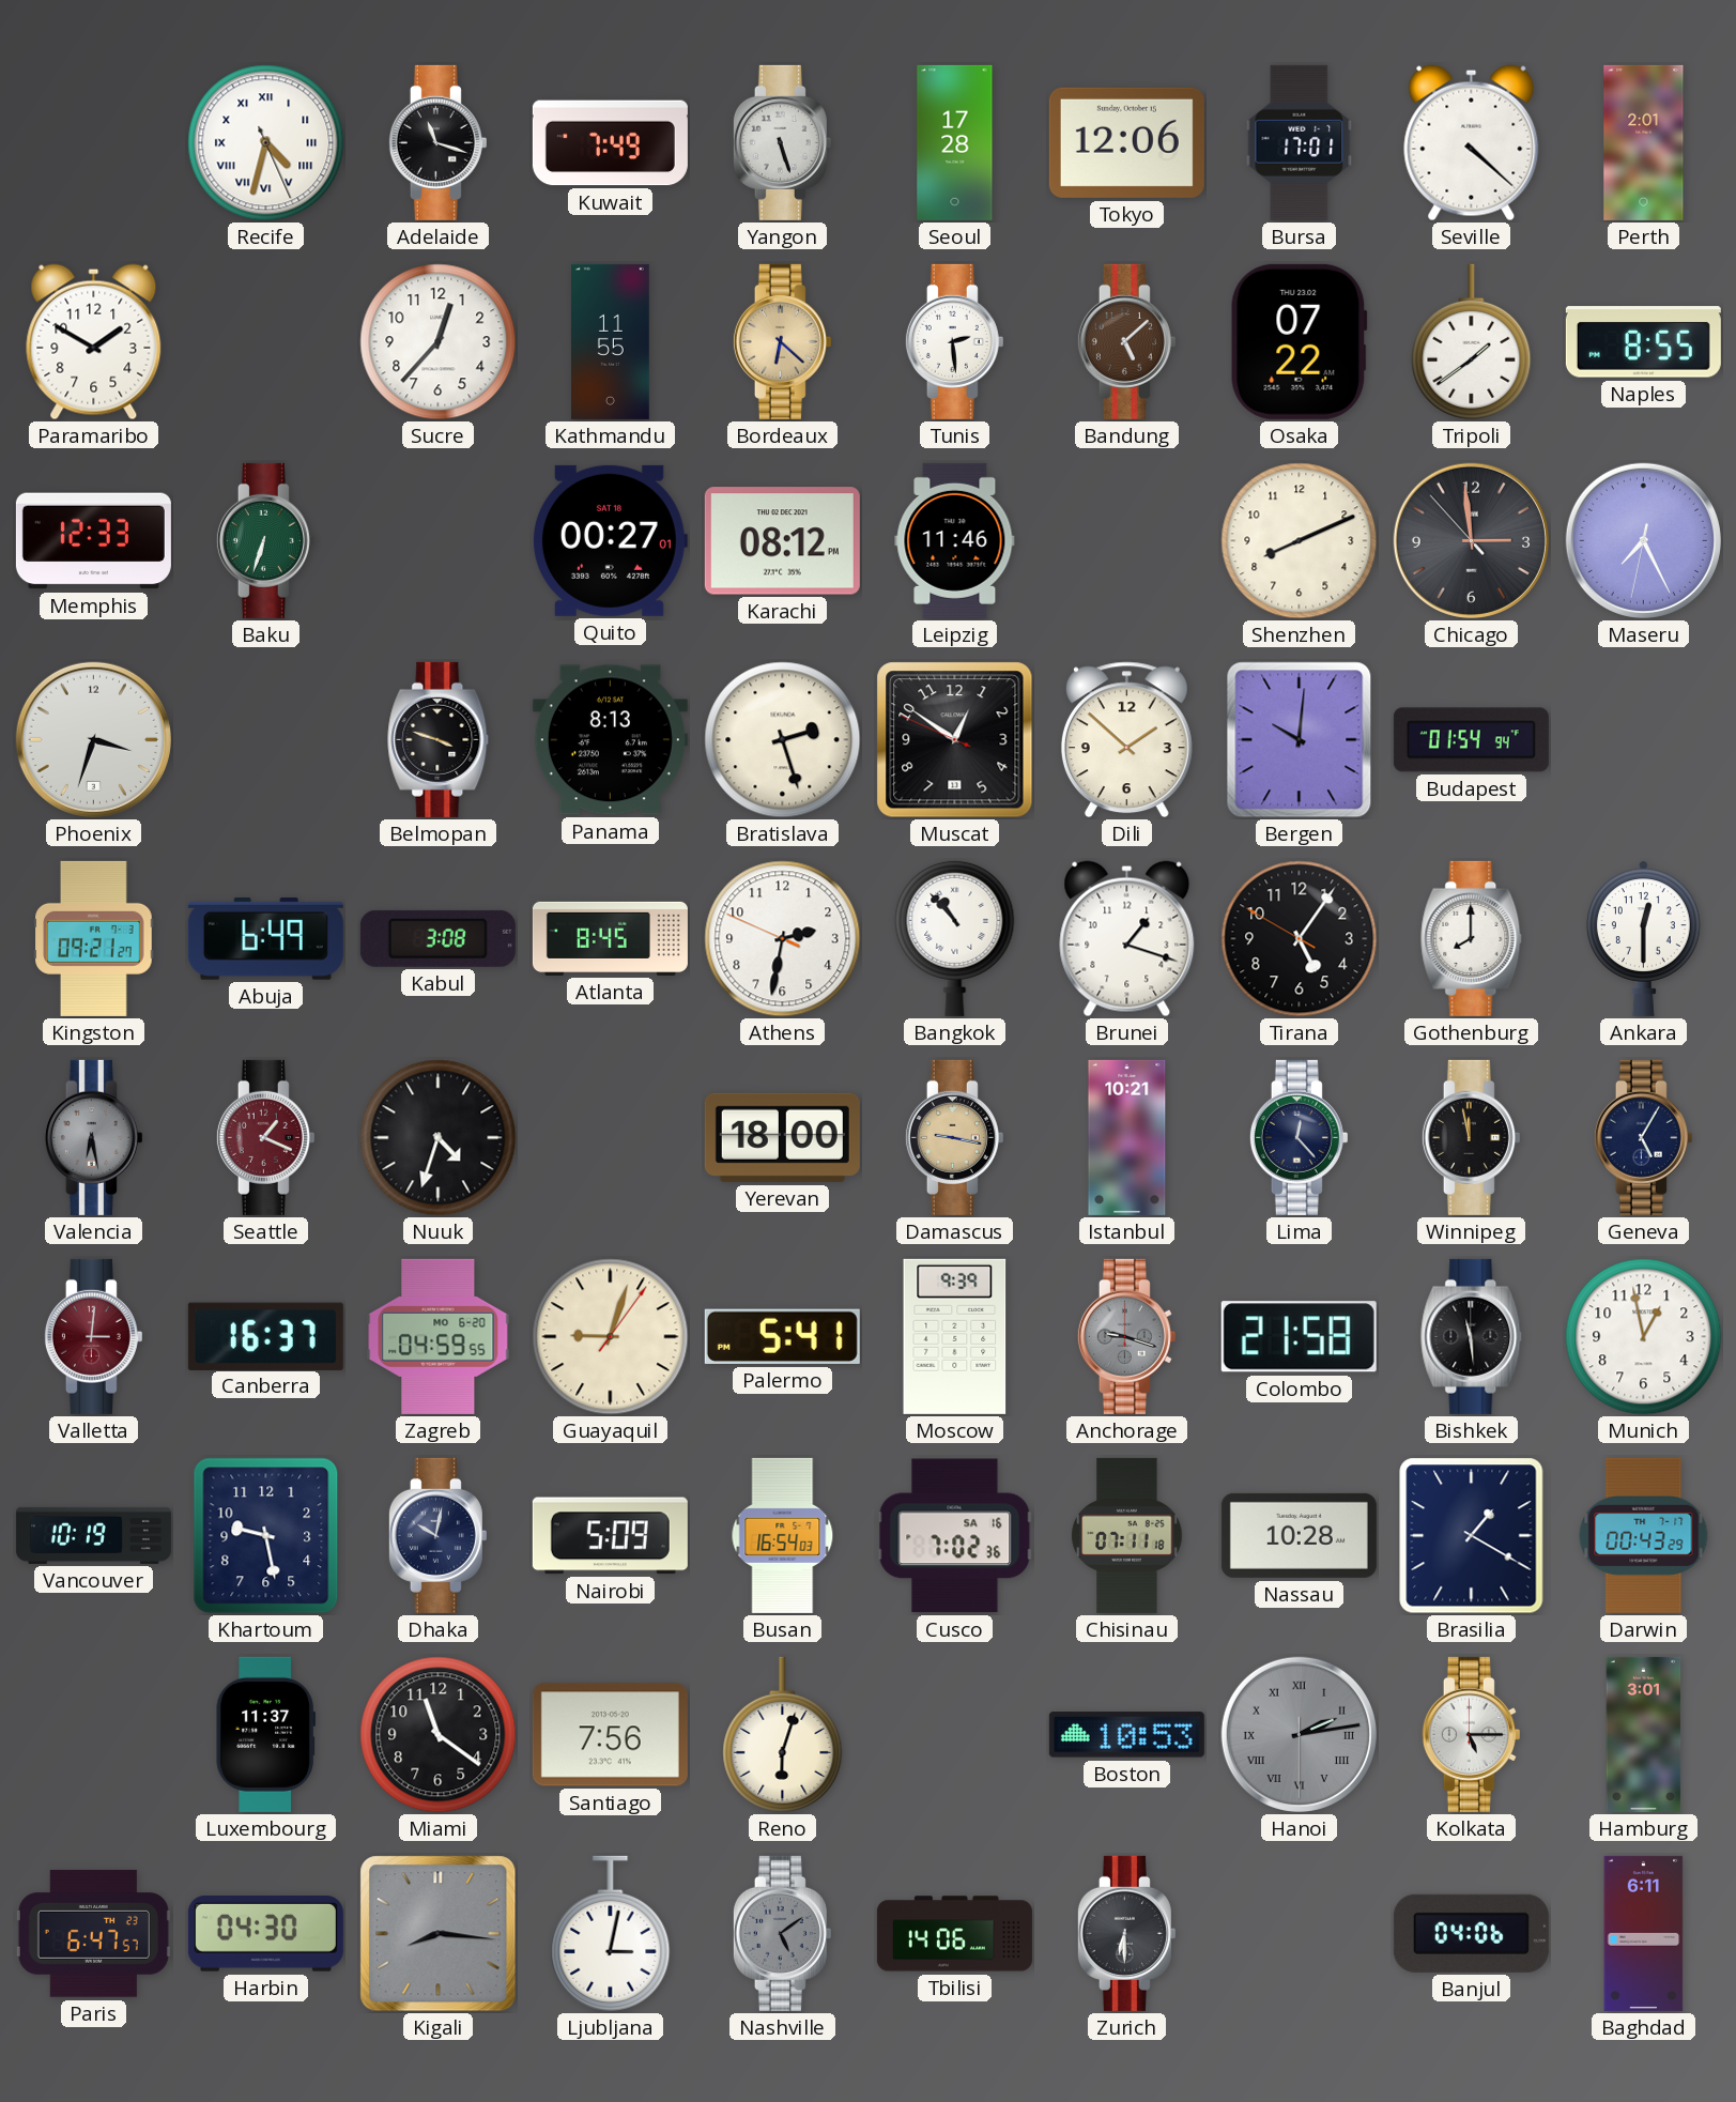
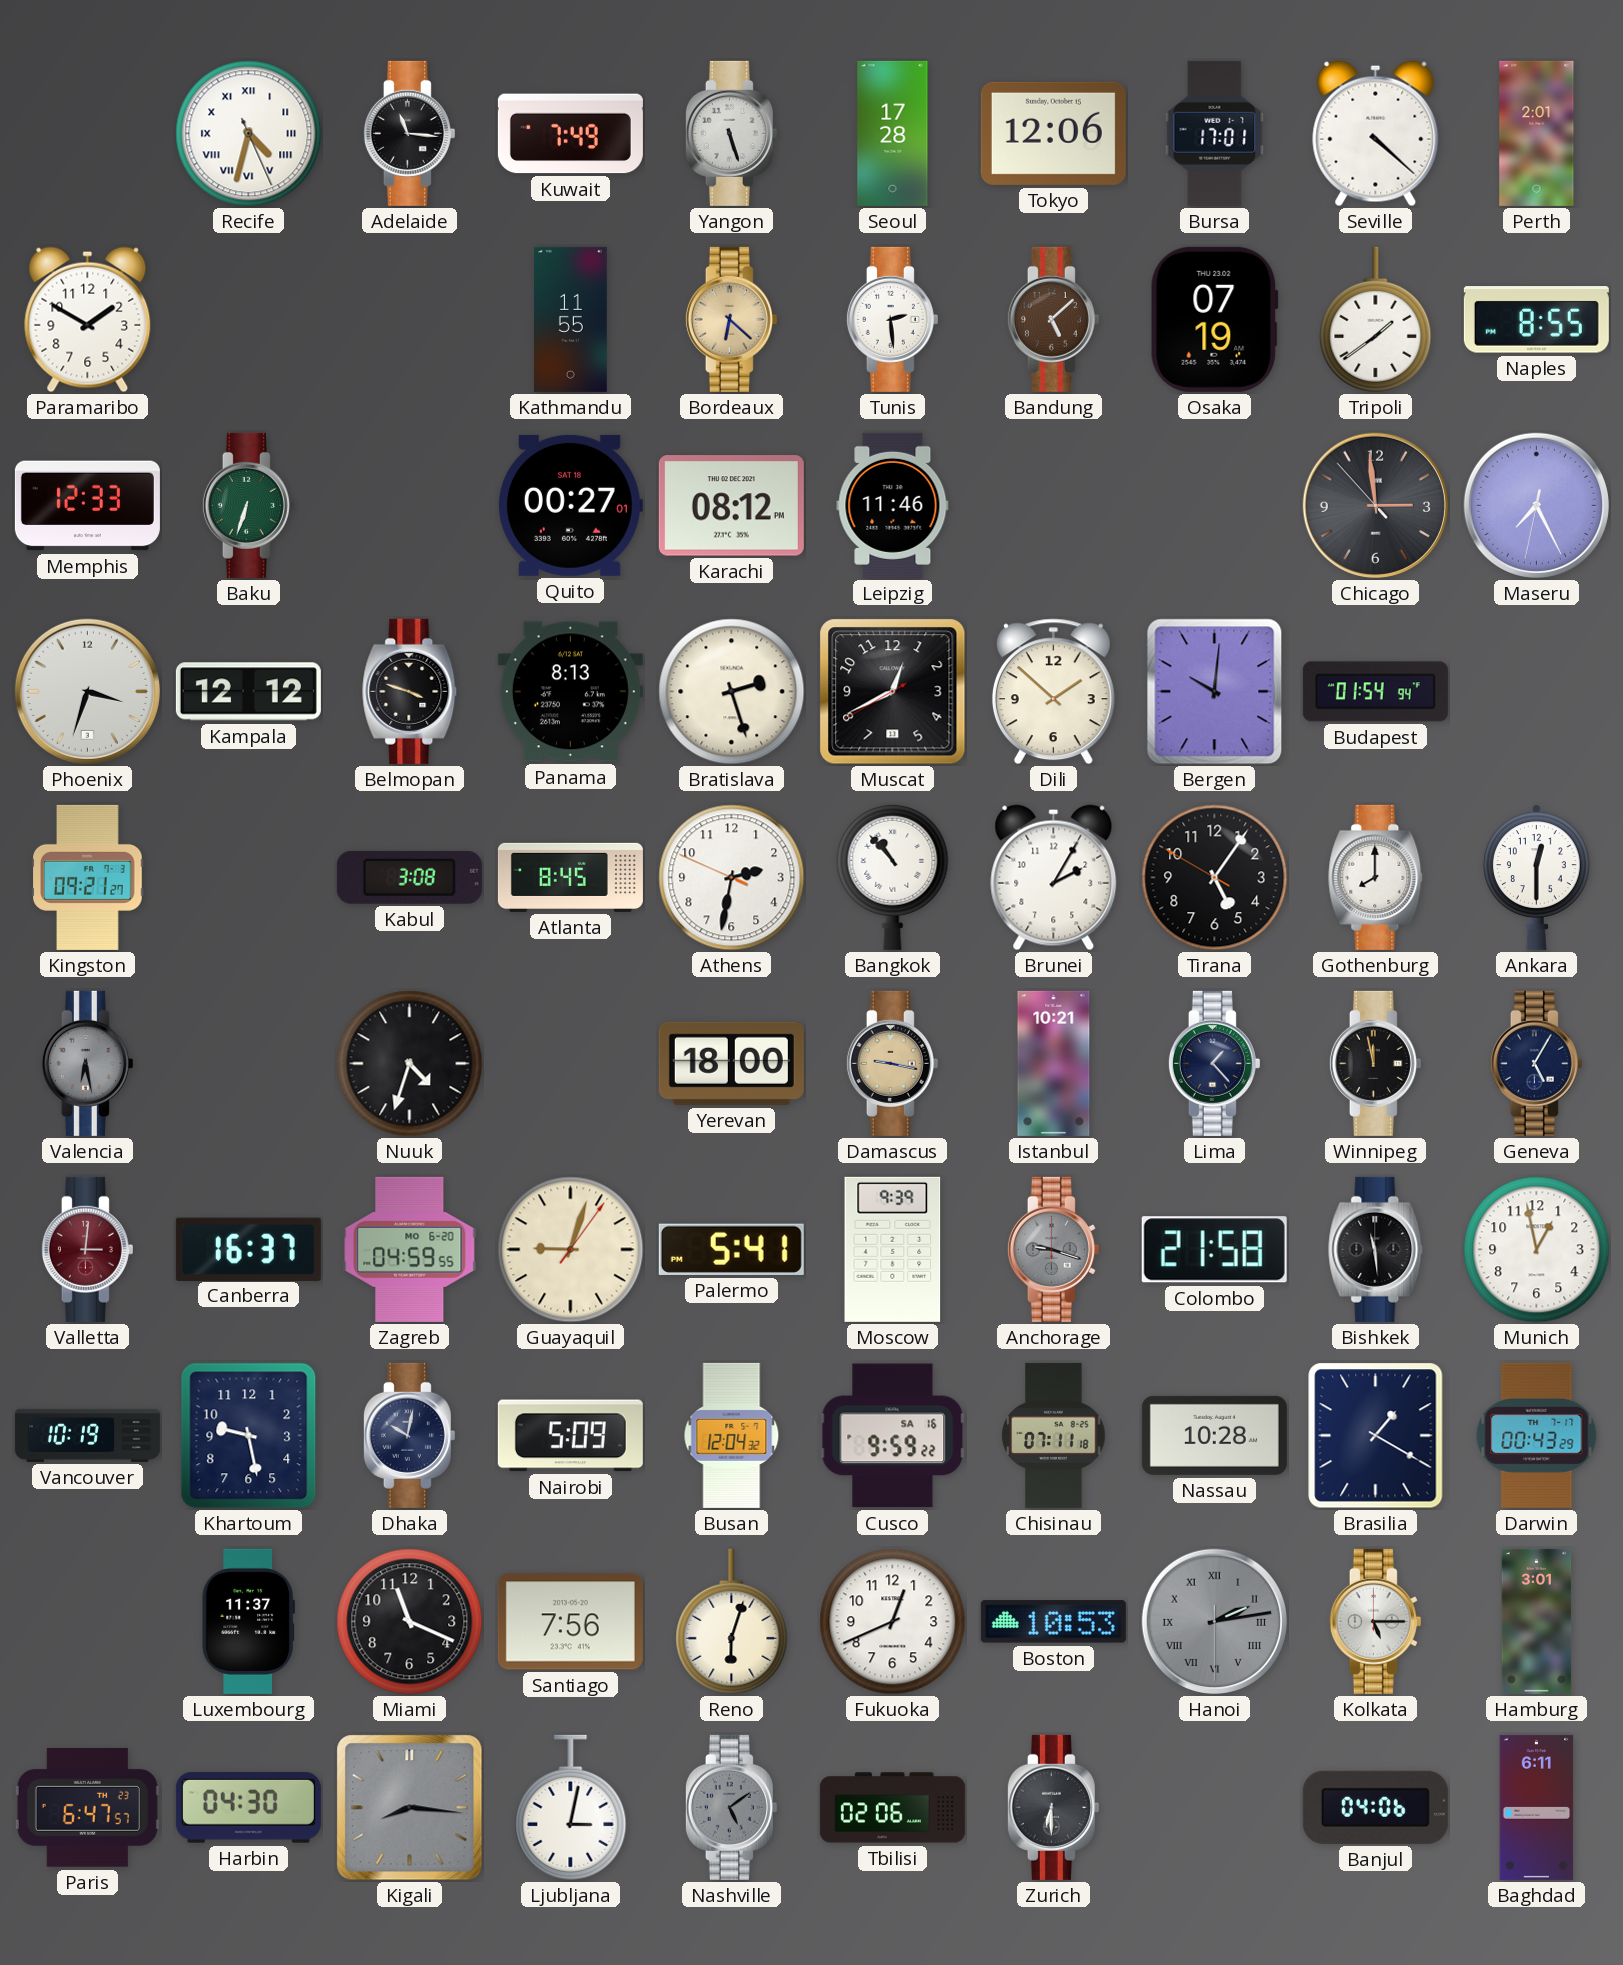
Adelaide: 11:18 -> 11:16
Sucre: 12:37 -> none
Osaka: 07:22 -> 07:19
Shenzhen: 8:11 -> none
Kampala: none -> 12:12
Muscat: 12:50 -> 12:40
Abuja: 6:49 -> none
Brunei: 1:18 -> 2:05
Seattle: 1:19 -> none
Lima: 12:23 -> 1:23
Busan: 16:54 -> 12:04
Cusco: 7:02 -> 9:59
Miami: 11:21 -> 11:19
Fukuoka: none -> 12:41
Tbilisi: 14:06 -> 02:06
